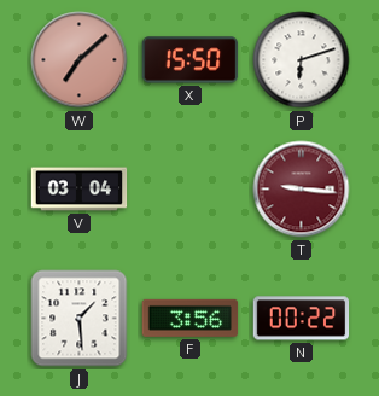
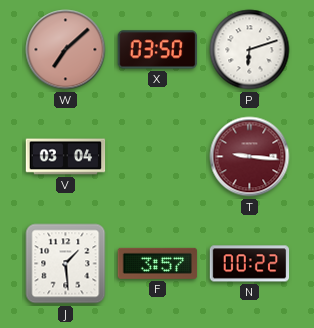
X: 15:50 -> 03:50
F: 3:56 -> 3:57
